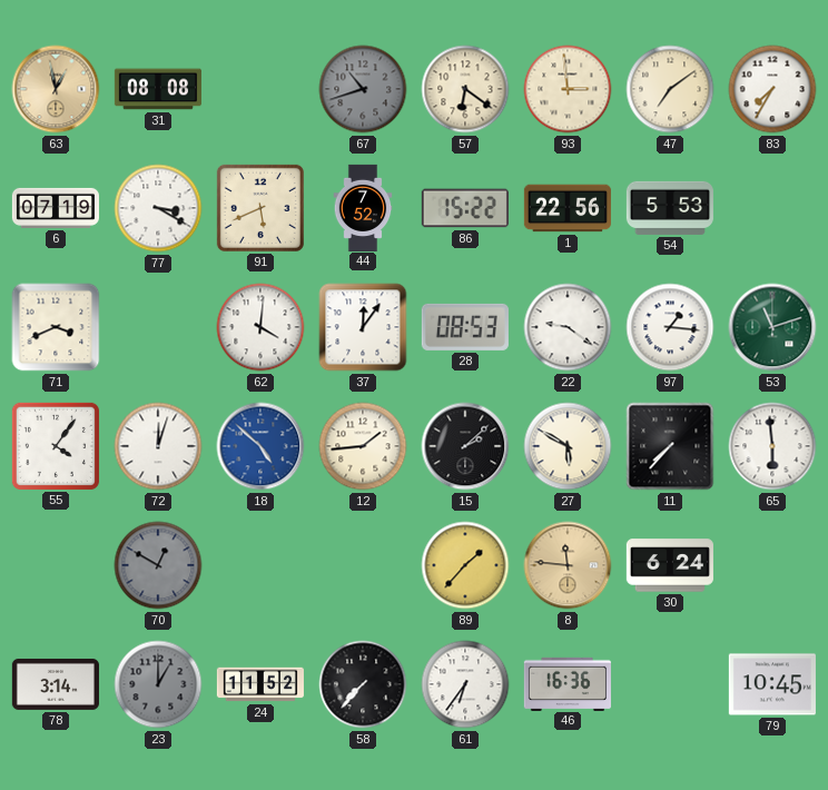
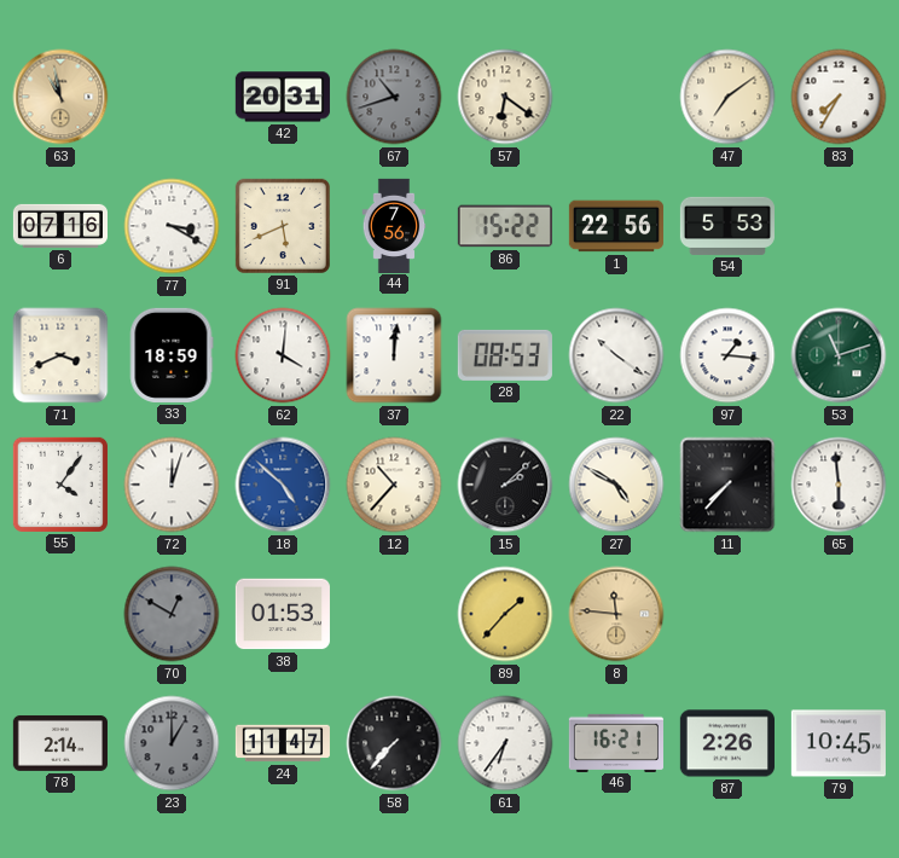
63: 12:58 -> 10:58
31: 08:08 -> none
42: none -> 20:31
93: 2:59 -> none
6: 07:19 -> 07:16
44: 7:52 -> 7:56
33: none -> 18:59
37: 12:06 -> 12:01
22: 9:21 -> 10:21
12: 1:44 -> 10:37
27: 5:50 -> 4:50
38: none -> 01:53
30: 6:24 -> none
78: 3:14 -> 2:14
24: 11:52 -> 11:47
46: 16:36 -> 16:21
87: none -> 2:26
